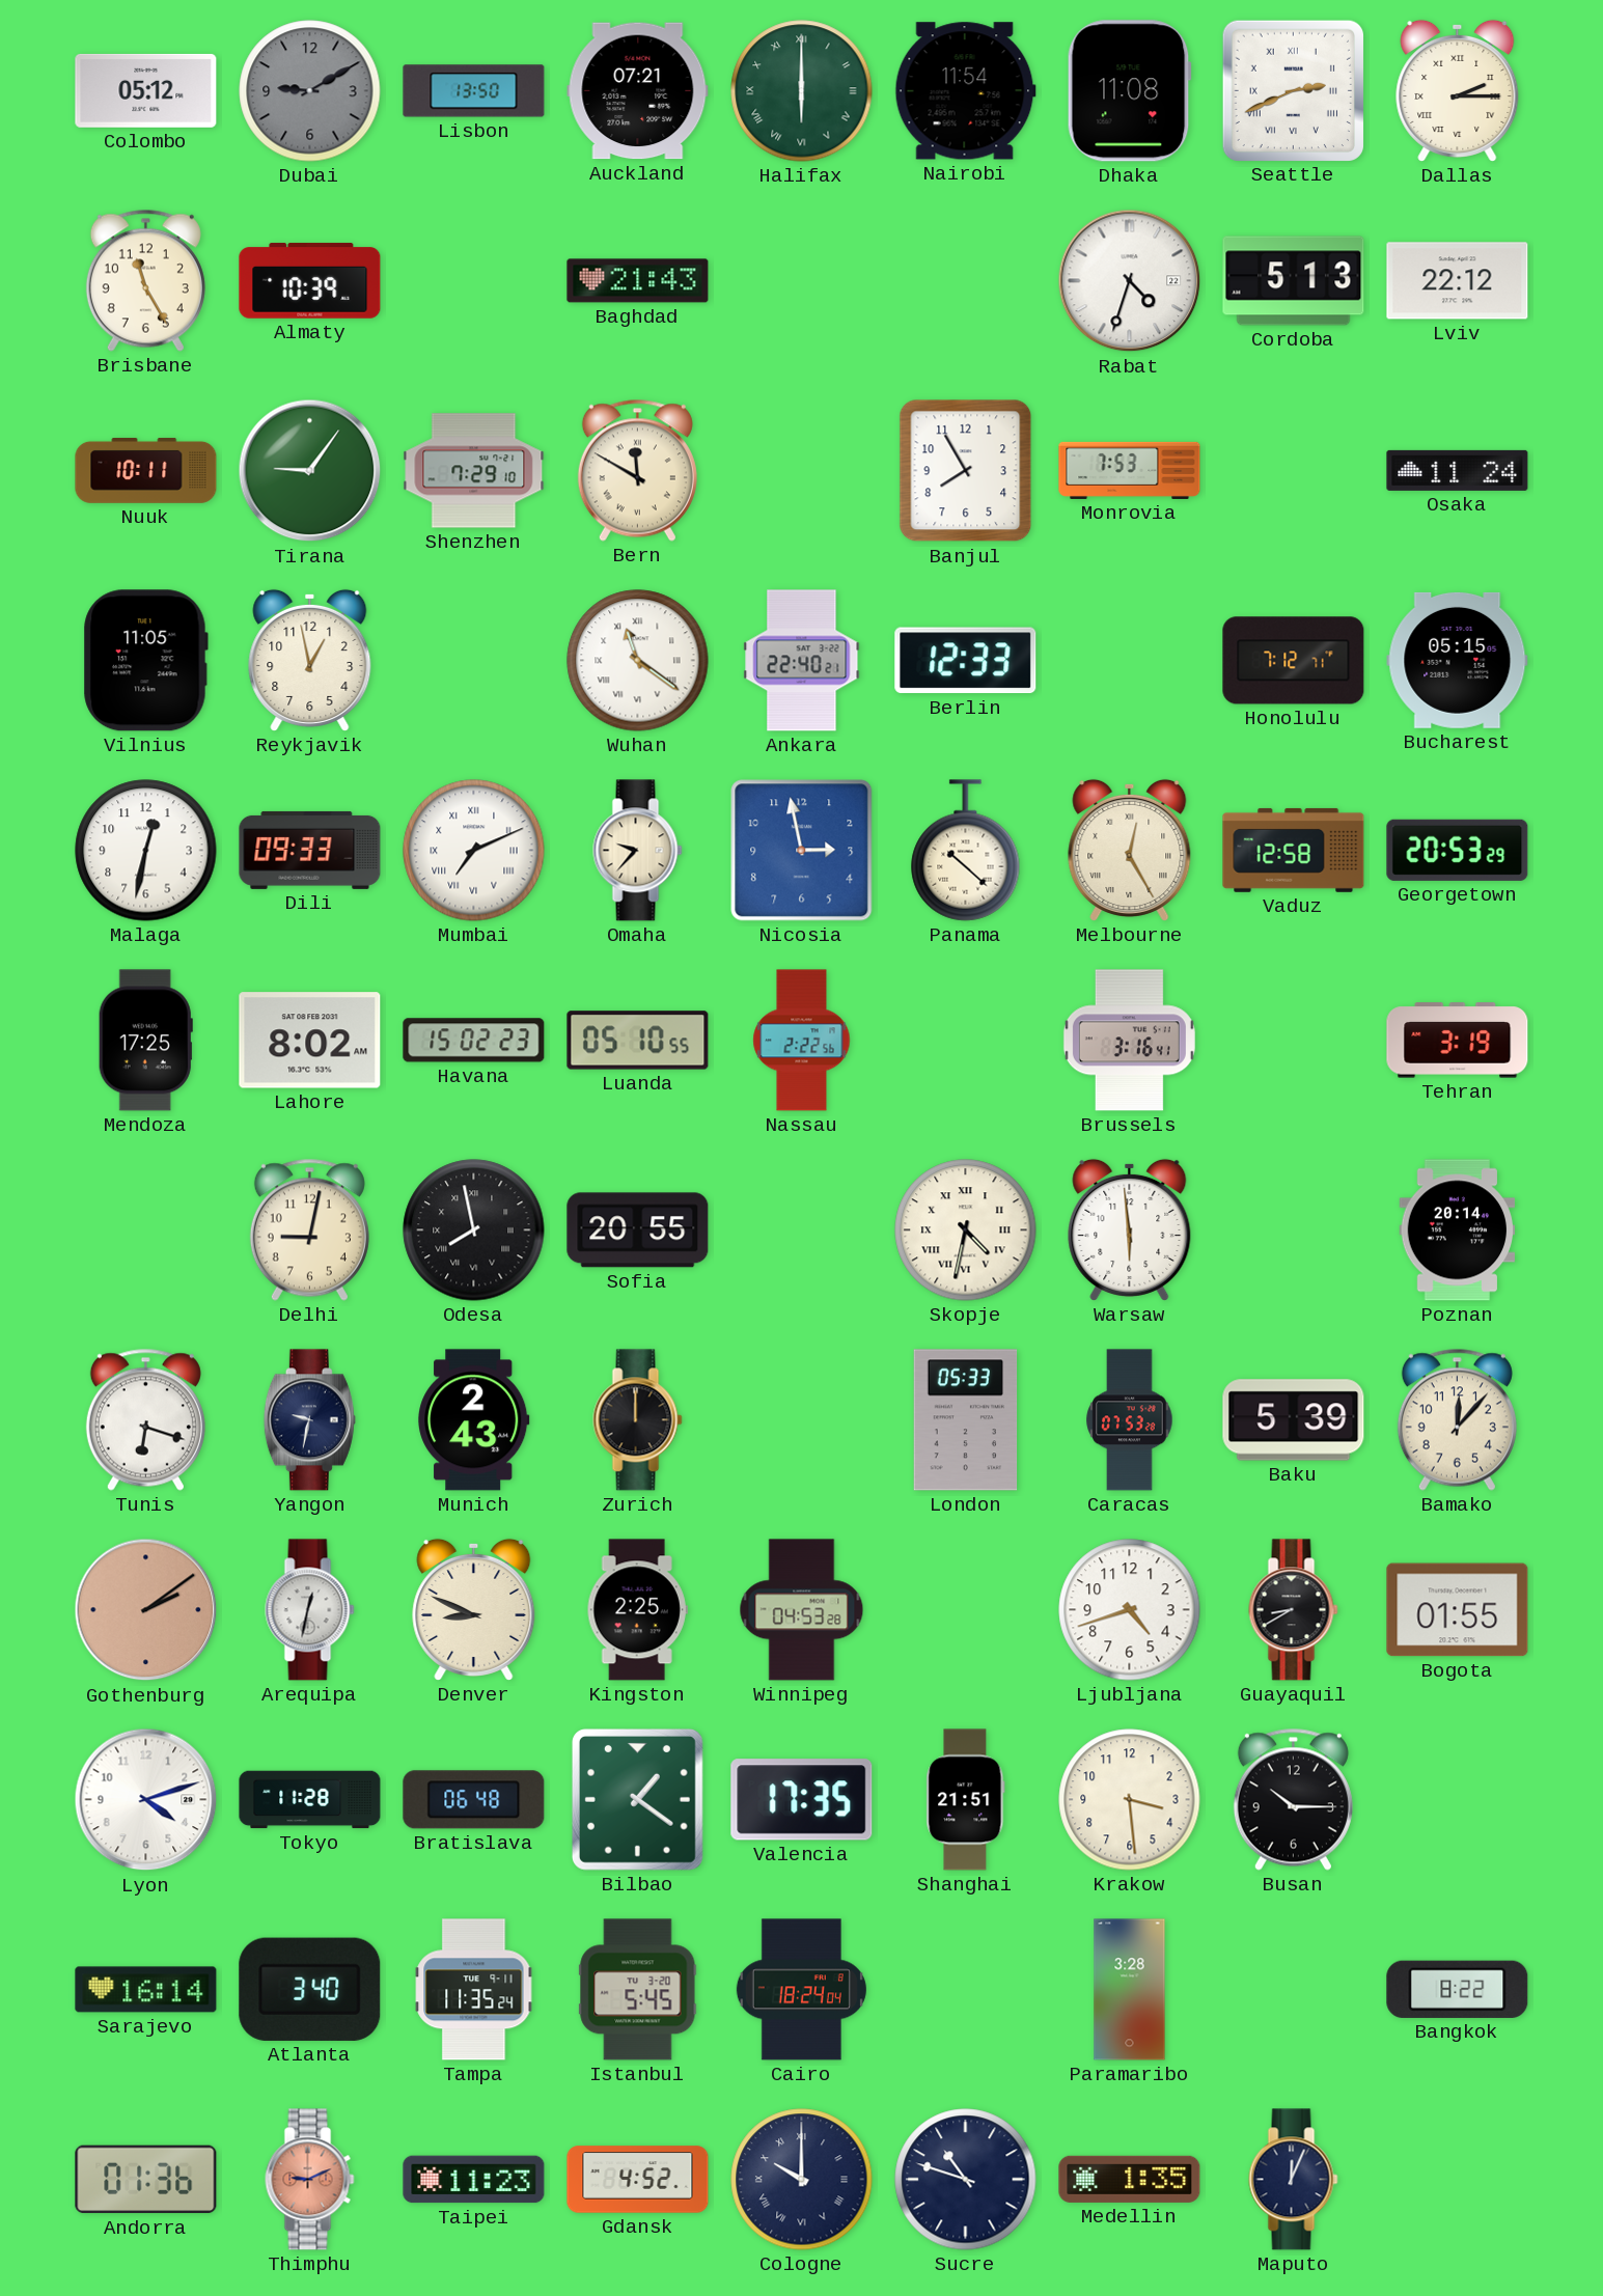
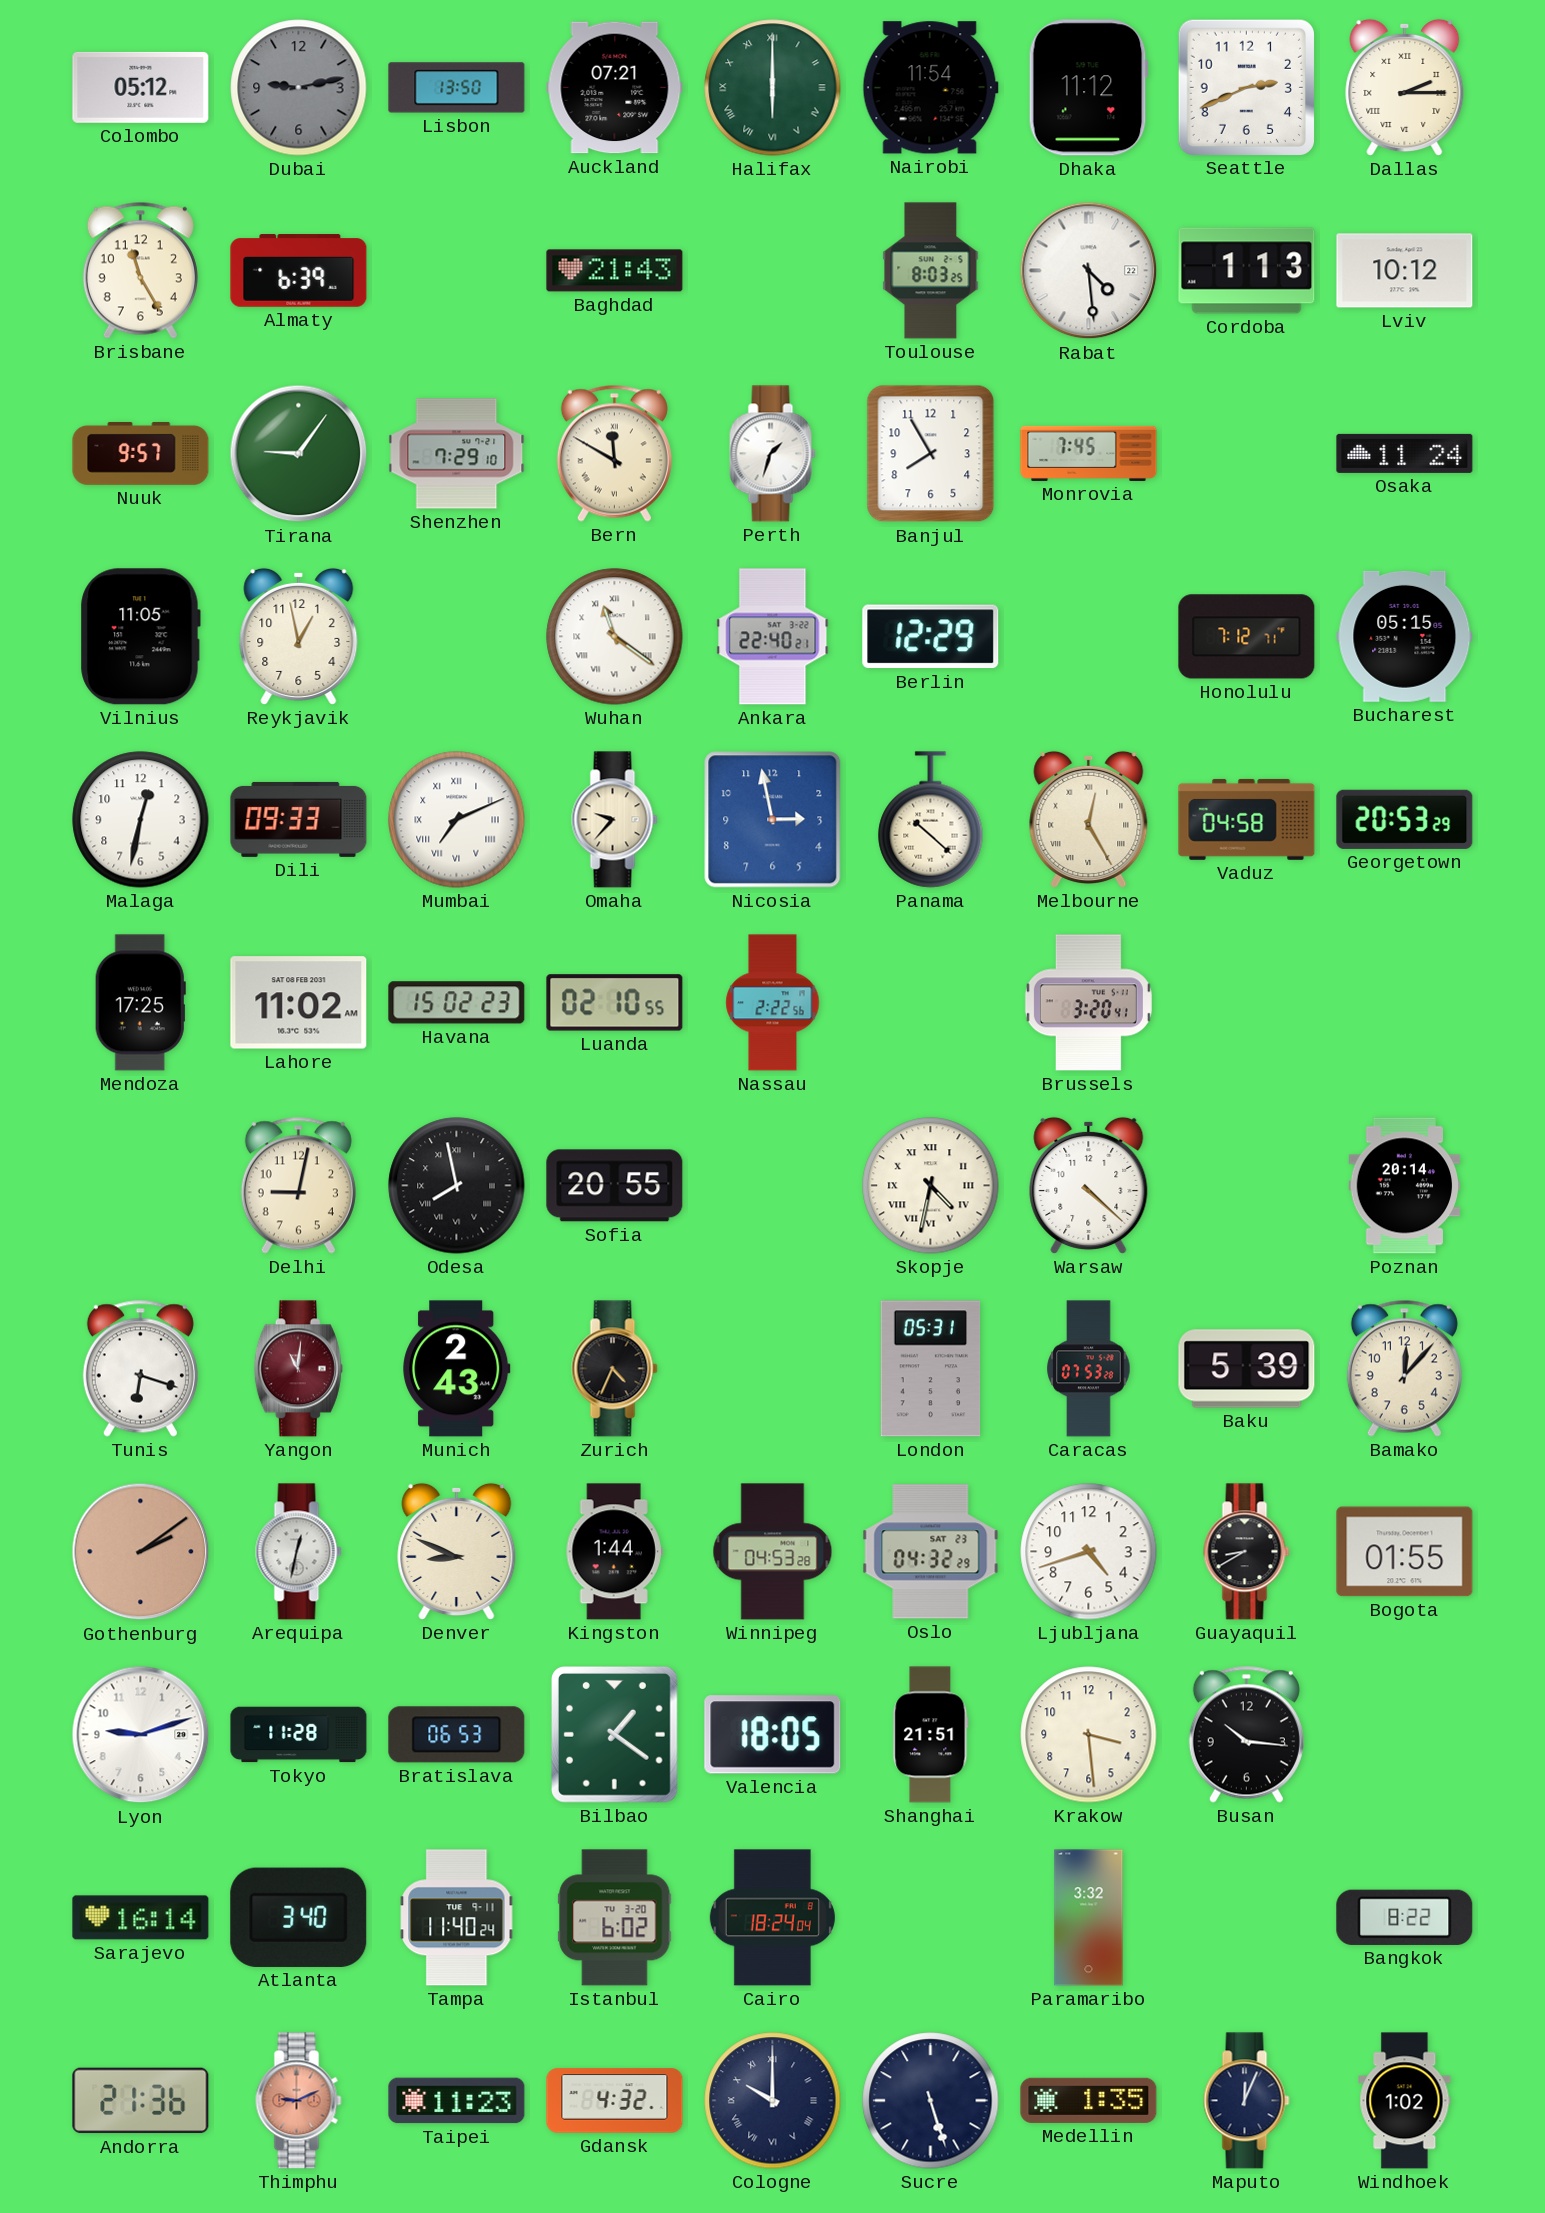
Dubai: 9:10 -> 9:13
Dhaka: 11:08 -> 11:12
Seattle numerals: Roman -> Arabic
Almaty: 10:39 -> 6:39
Toulouse: none -> 8:03
Rabat: 4:33 -> 4:29
Cordoba: 5:13 -> 1:13
Lviv: 22:12 -> 10:12
Nuuk: 10:11 -> 9:57
Perth: none -> 1:33
Monrovia: 7:53 -> 7:45
Berlin: 12:33 -> 12:29
Vaduz: 12:58 -> 04:58
Lahore: 8:02 -> 11:02
Luanda: 05:10 -> 02:10
Brussels: 3:16 -> 3:20
Tehran: 3:19 -> none
Warsaw: 5:59 -> 4:22
Yangon: 9:32 -> 11:01
Yangon dial: navy -> burgundy
Zurich: 12:00 -> 4:34
London: 05:33 -> 05:31
Kingston: 2:25 -> 1:44
Oslo: none -> 04:32
Lyon: 4:12 -> 9:12
Bratislava: 06:48 -> 06:53
Valencia: 17:35 -> 18:05
Busan: 10:15 -> 10:16
Tampa: 11:35 -> 11:40
Istanbul: 5:45 -> 6:02
Paramaribo: 3:28 -> 3:32
Andorra: 01:36 -> 21:36
Gdansk: 4:52 -> 4:32
Sucre: 10:48 -> 5:27
Windhoek: none -> 1:02
